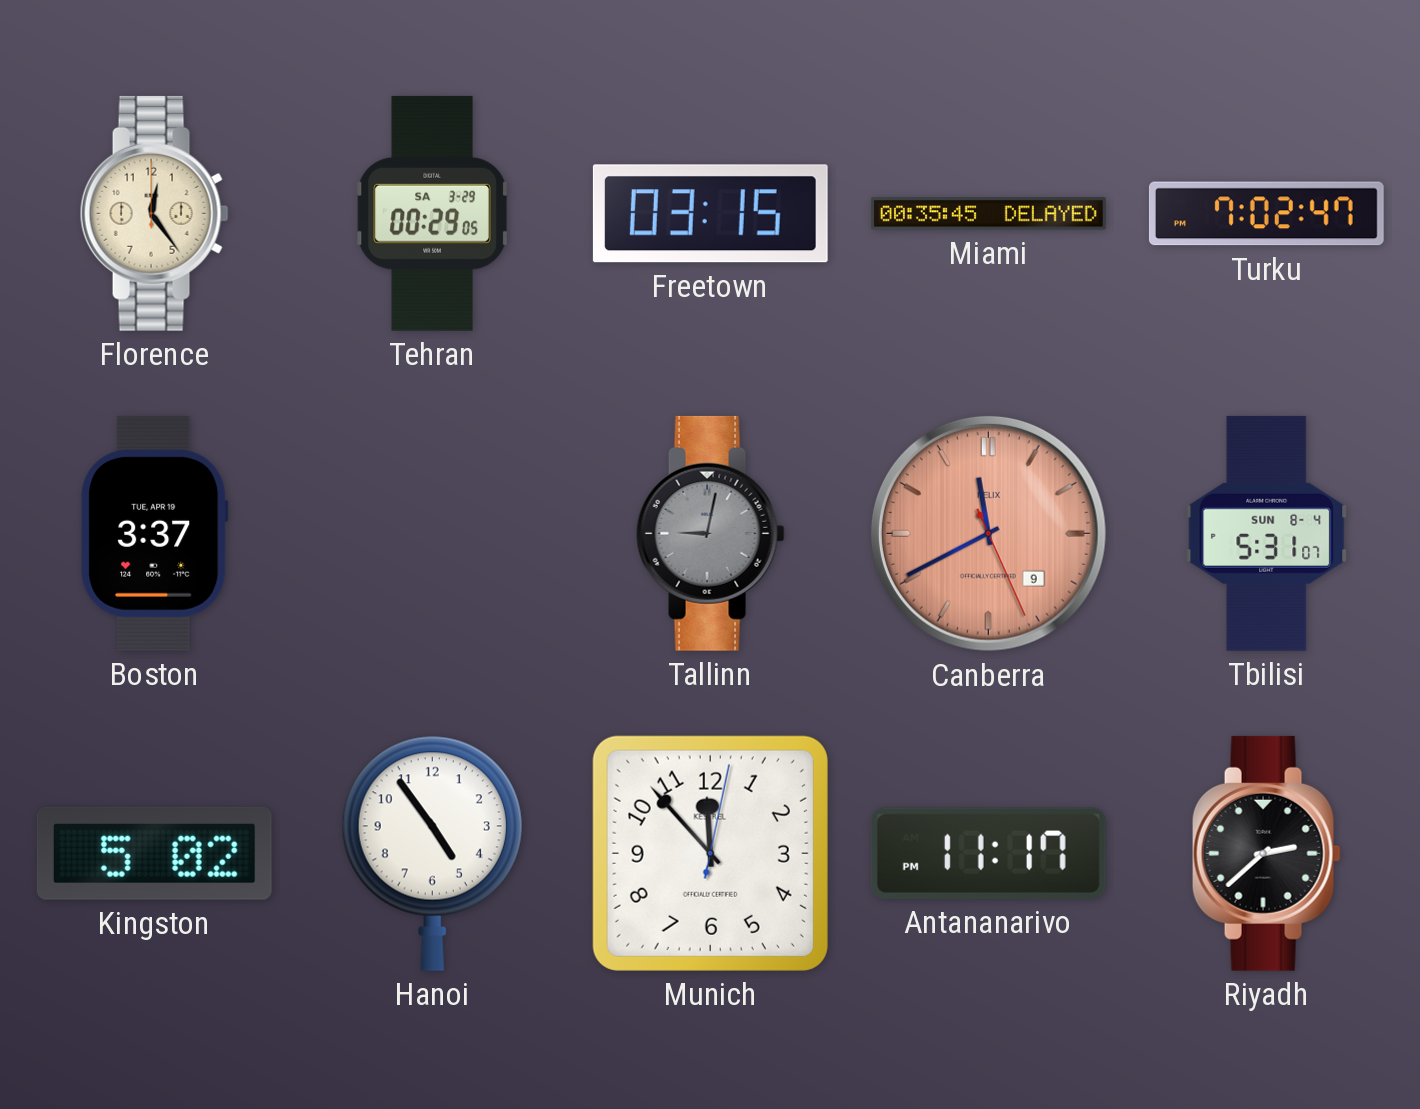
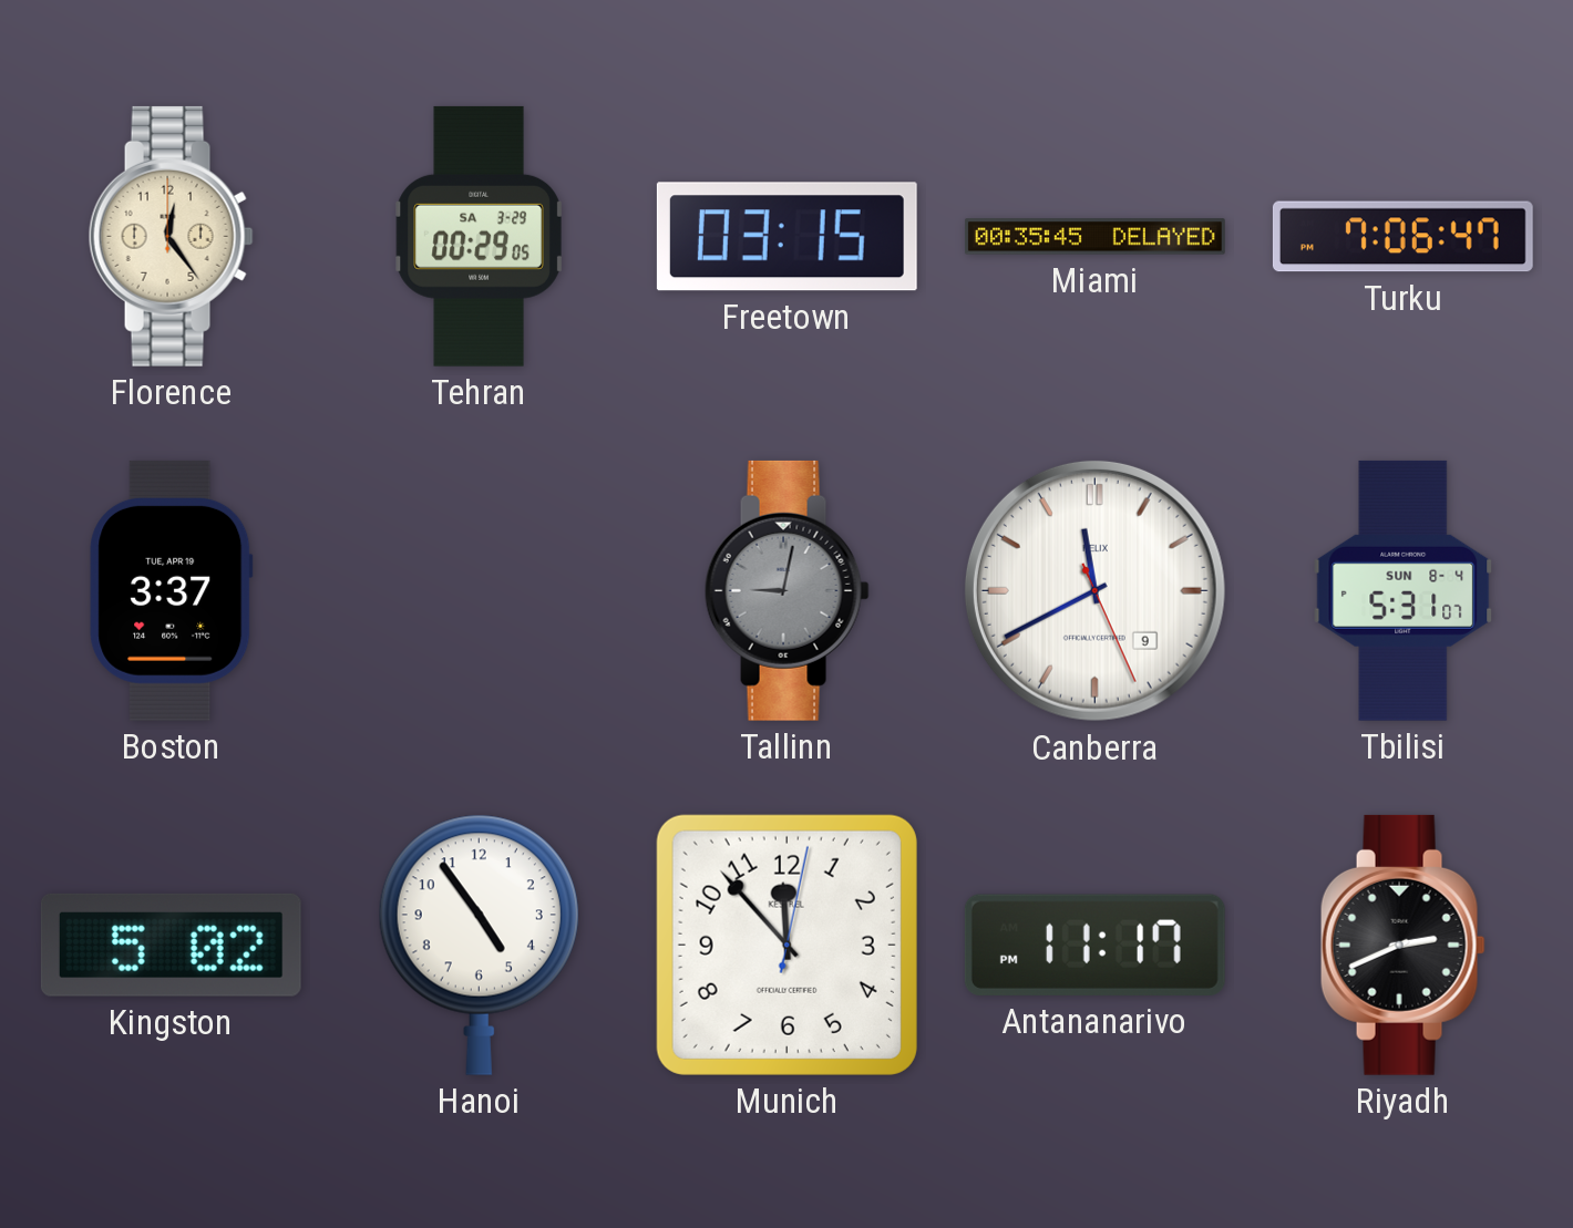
Turku: 7:02 -> 7:06
Canberra dial: salmon -> white
Riyadh: 2:38 -> 2:41
